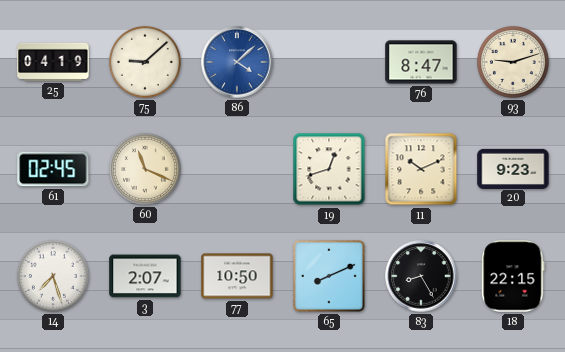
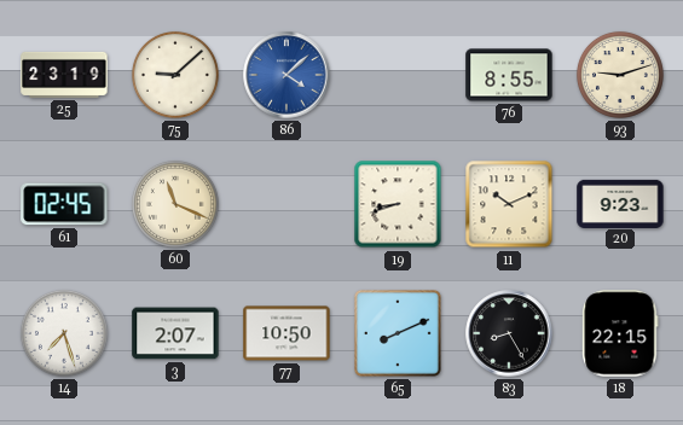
25: 04:19 -> 23:19
76: 8:47 -> 8:55
19: 12:42 -> 8:42
